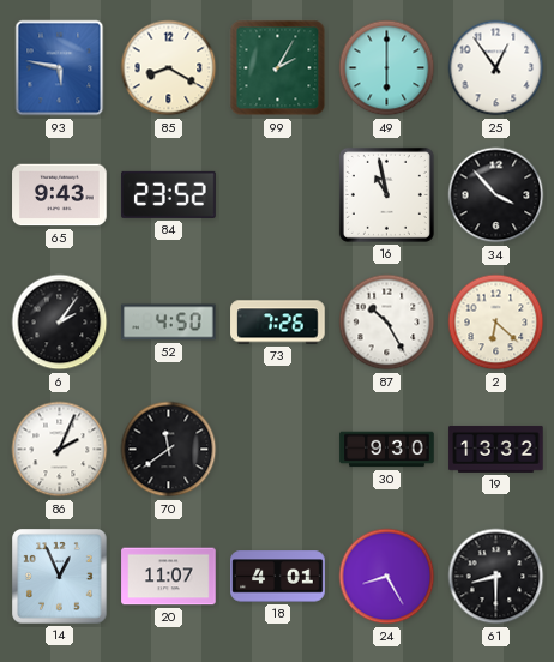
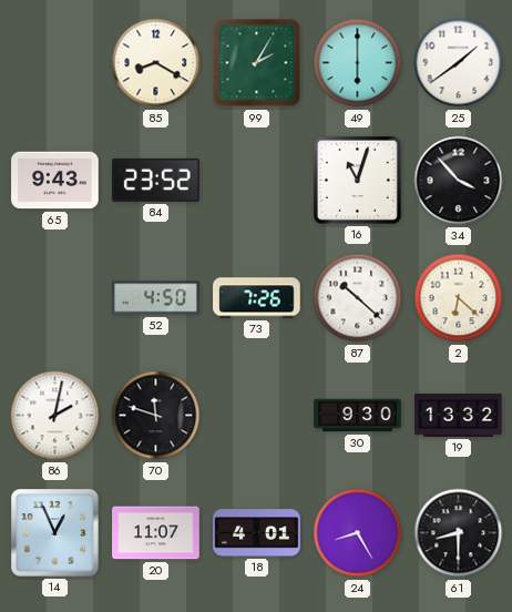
93: 5:47 -> none
25: 12:54 -> 1:39
16: 10:58 -> 11:03
6: 2:06 -> none
87: 10:25 -> 10:22
86: 2:04 -> 2:02
70: 11:39 -> 11:48
